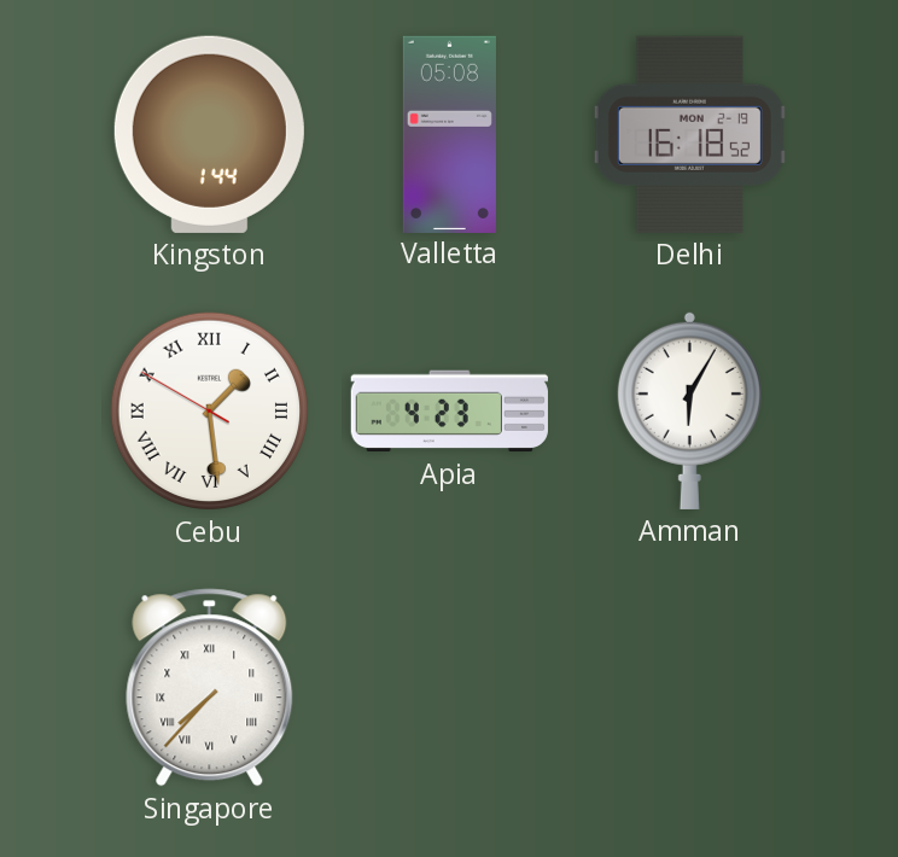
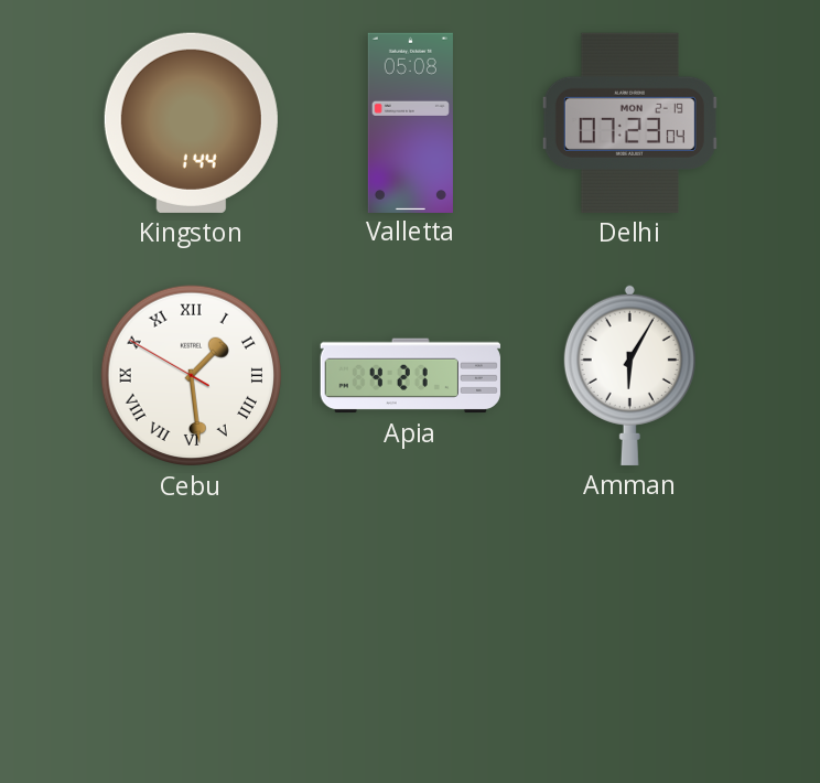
Delhi: 16:18 -> 07:23
Apia: 4:23 -> 4:21
Singapore: 7:37 -> none
